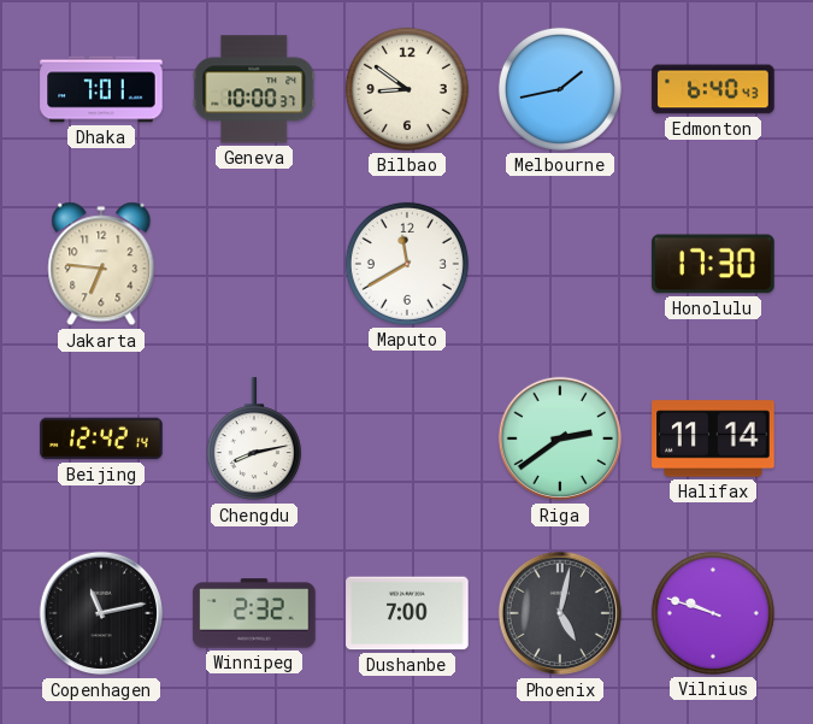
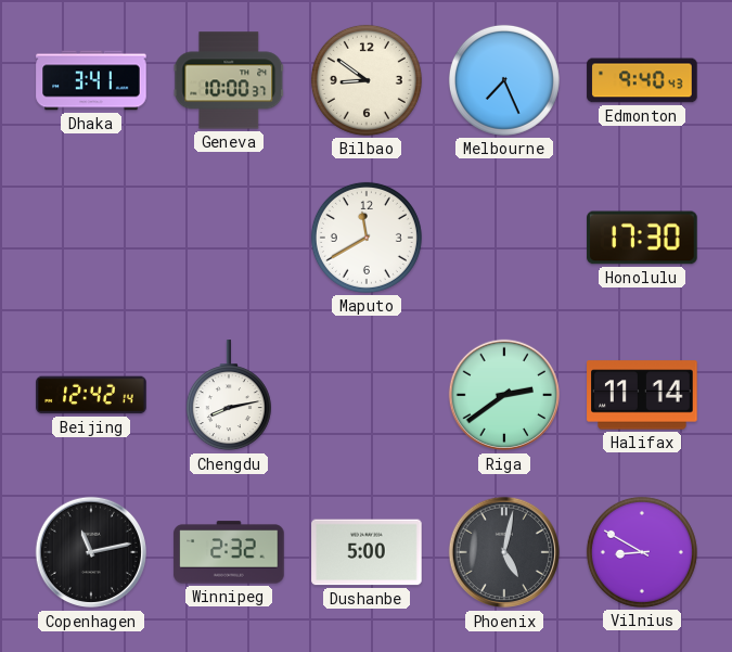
Dhaka: 7:01 -> 3:41
Melbourne: 1:43 -> 7:26
Edmonton: 6:40 -> 9:40
Jakarta: 6:46 -> none
Dushanbe: 7:00 -> 5:00
Vilnius: 9:48 -> 8:50
